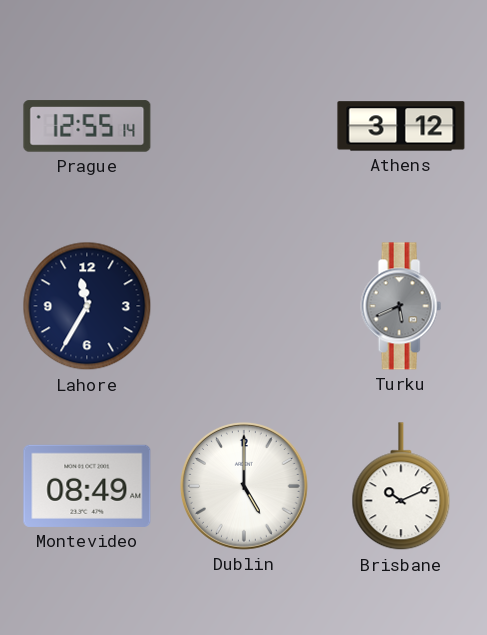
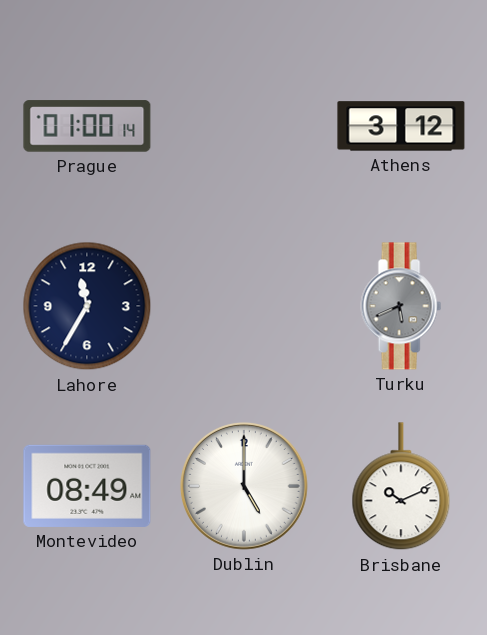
Prague: 12:55 -> 01:00
